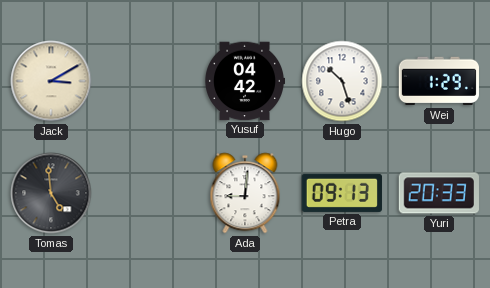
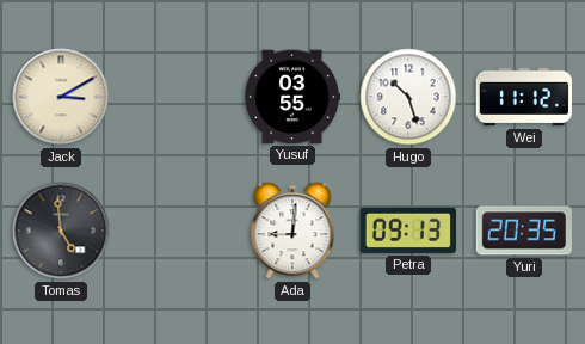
Yusuf: 04:42 -> 03:55
Wei: 1:29 -> 11:12
Yuri: 20:33 -> 20:35
